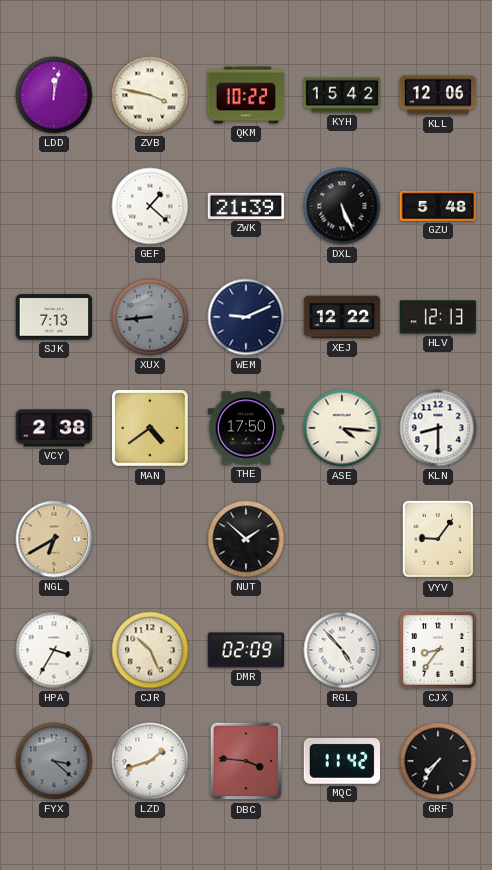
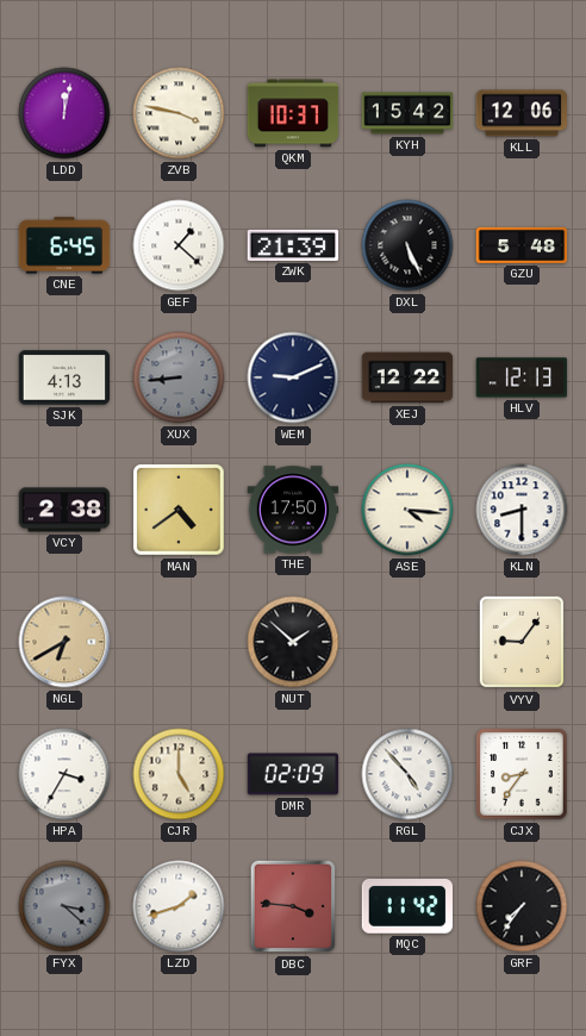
QKM: 10:22 -> 10:37
CNE: none -> 6:45
SJK: 7:13 -> 4:13
CJR: 10:26 -> 5:00
